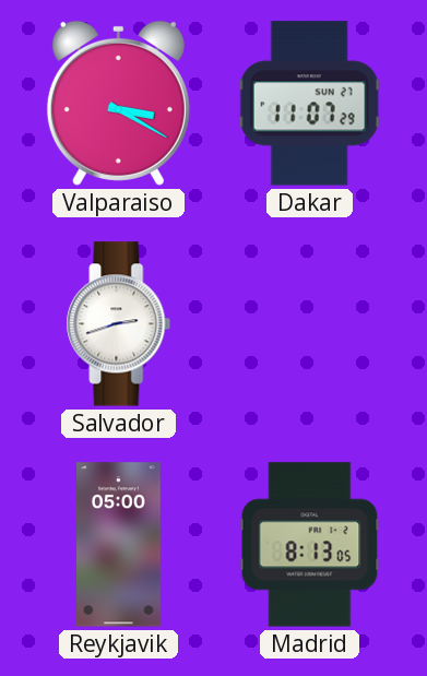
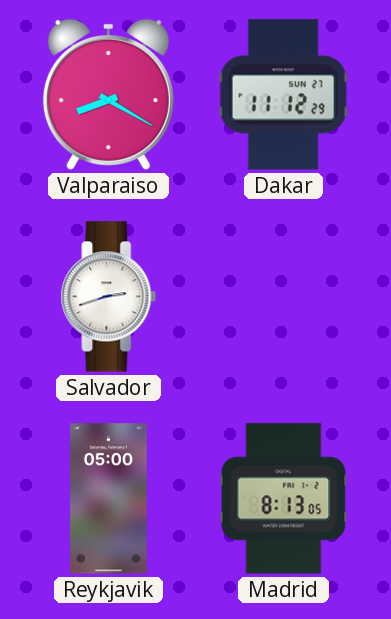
Valparaiso: 3:20 -> 8:20
Dakar: 11:07 -> 11:12
